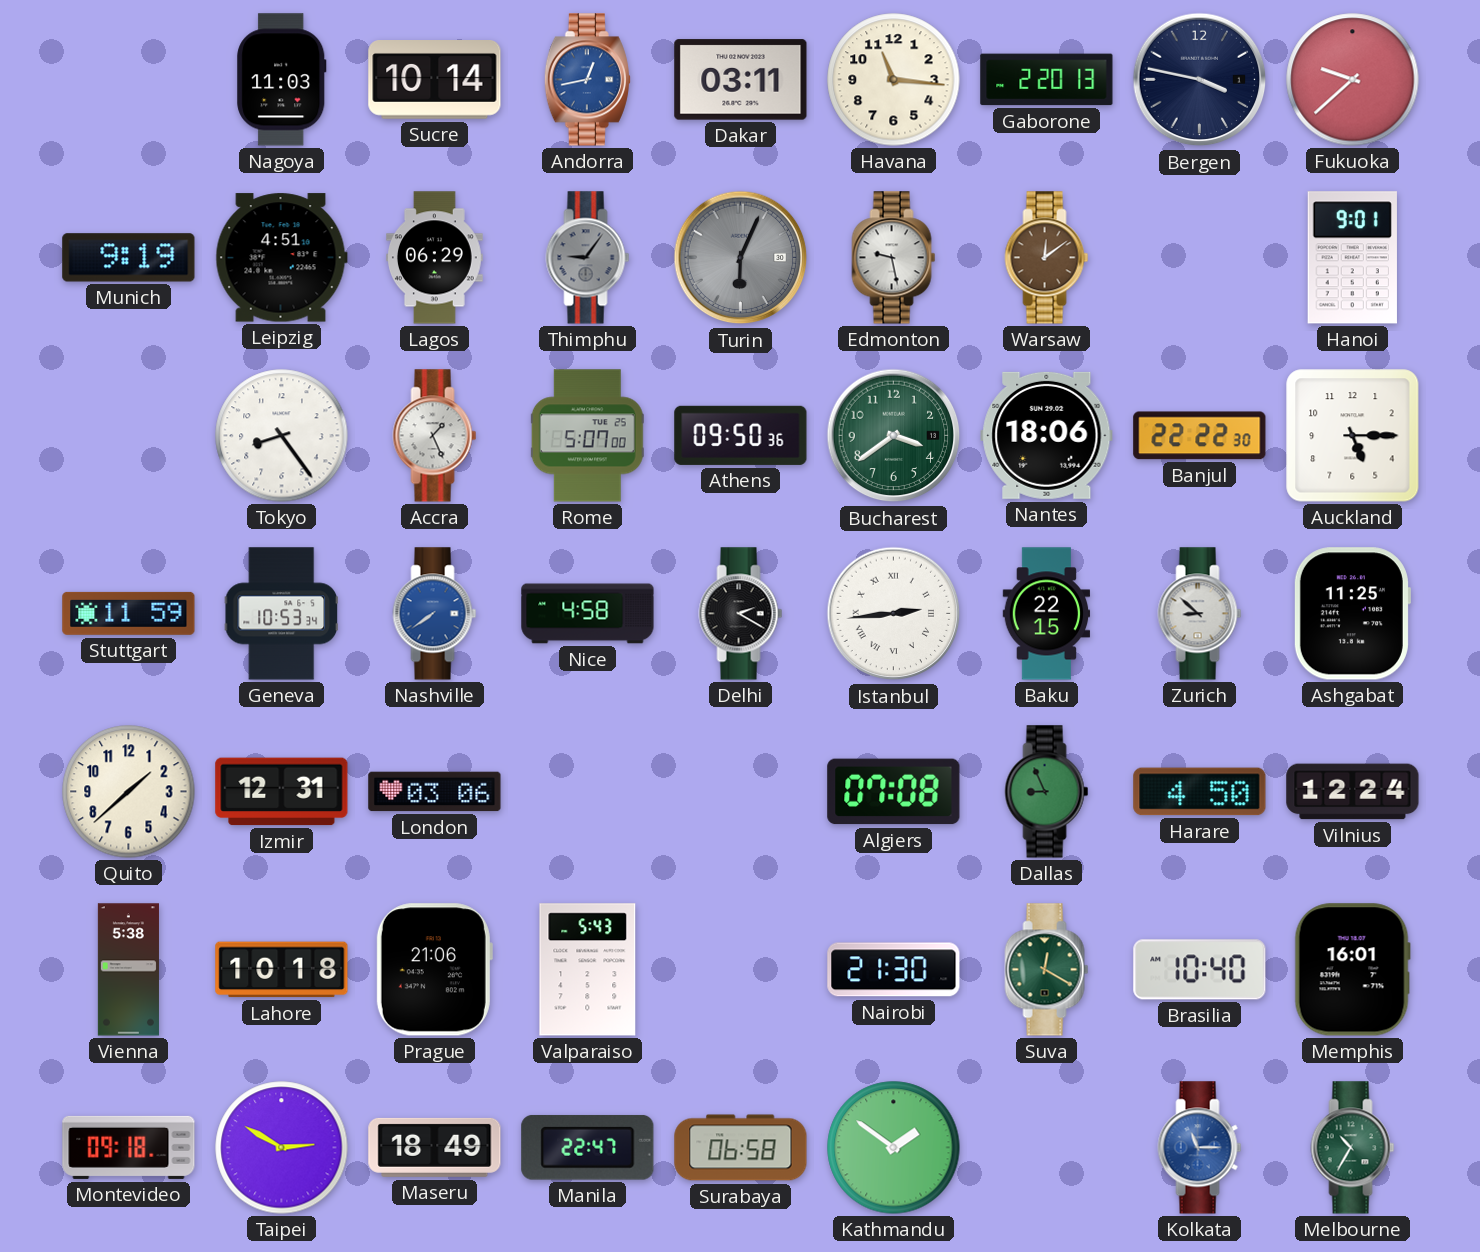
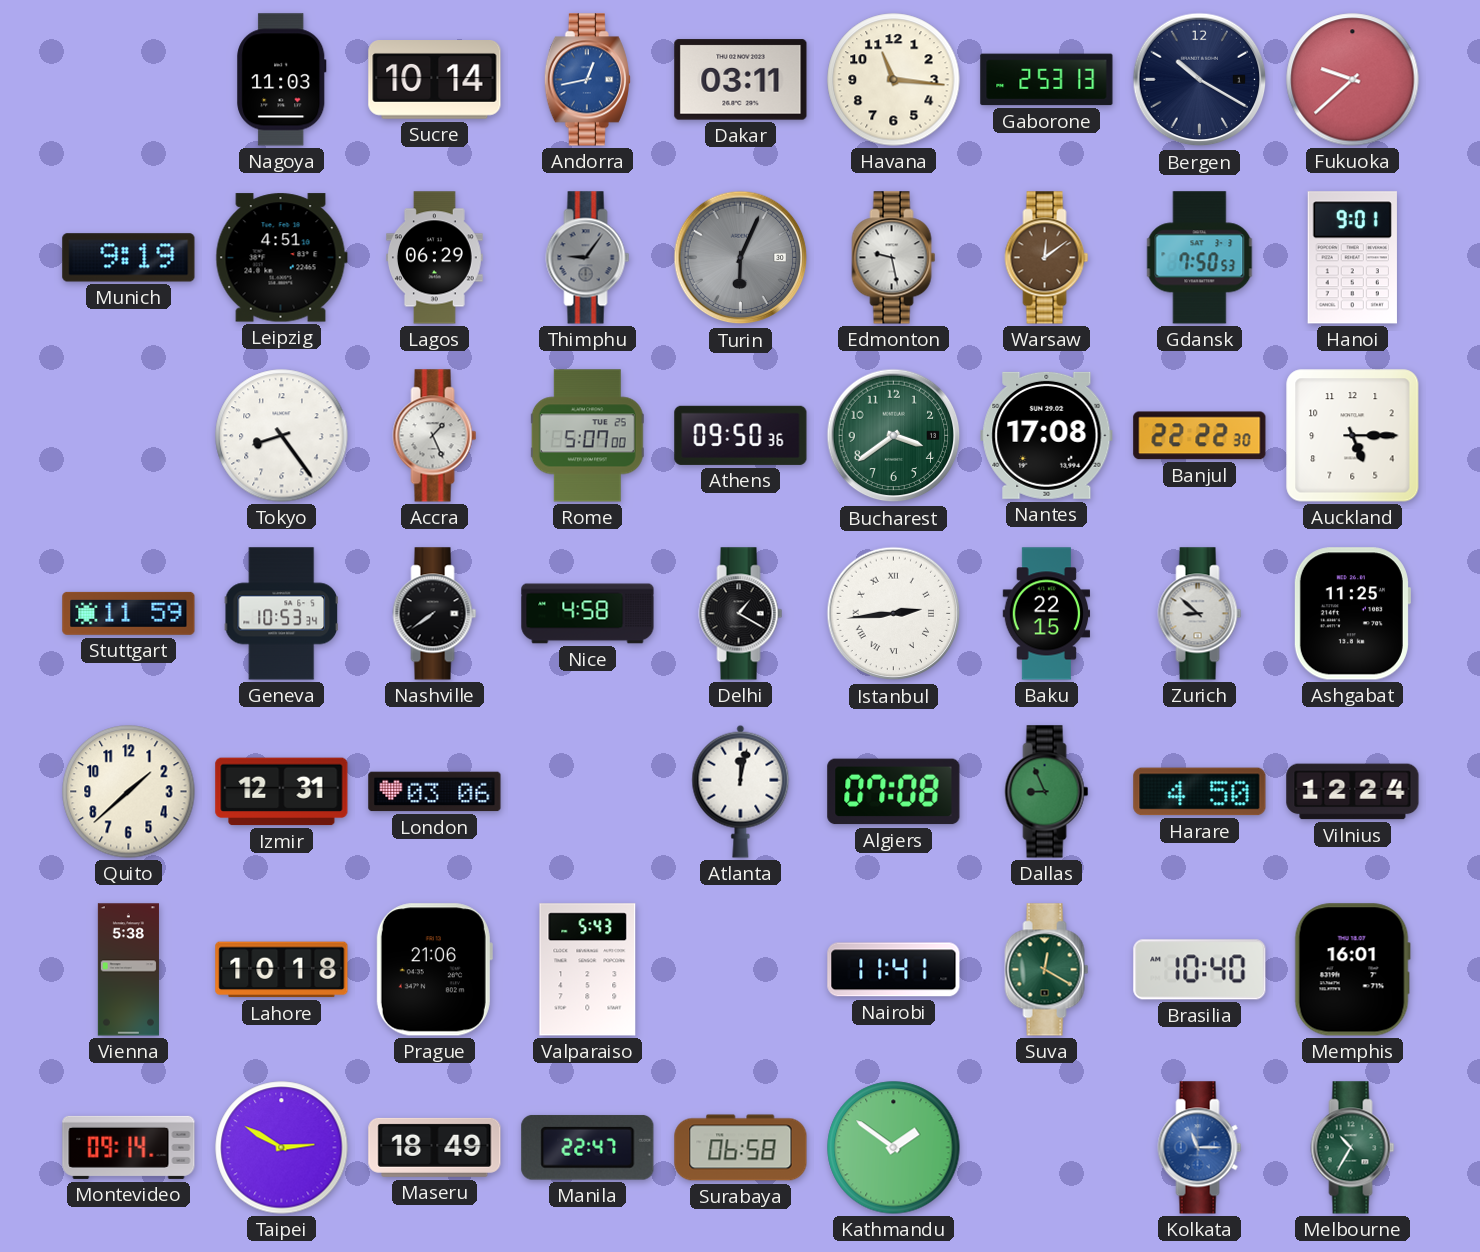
Gaborone: 2:20 -> 2:53
Bergen: 3:47 -> 10:20
Gdansk: none -> 7:50
Nantes: 18:06 -> 17:08
Nashville dial: blue -> black
Delhi: 2:20 -> 1:20
Atlanta: none -> 12:02
Nairobi: 21:30 -> 11:41
Montevideo: 09:18 -> 09:14
